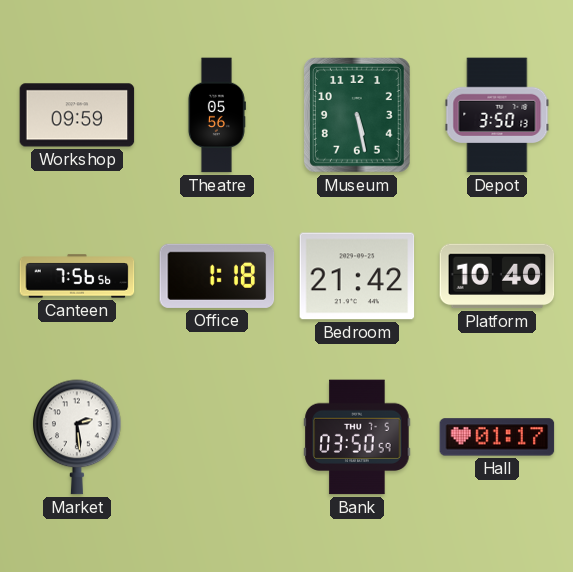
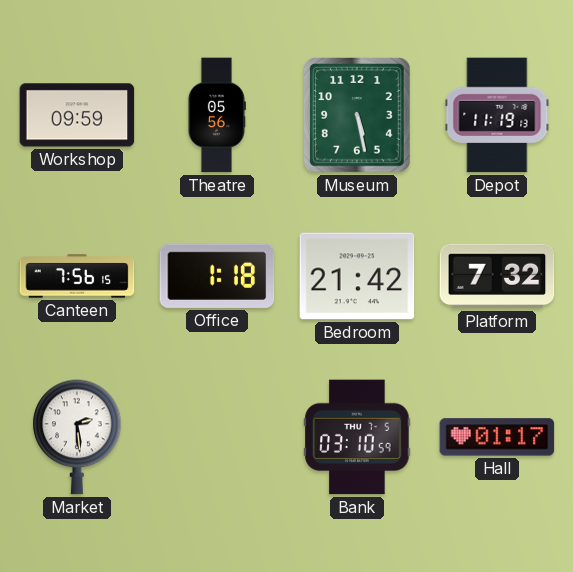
Depot: 3:50 -> 11:19
Canteen: 7:56:56 -> 7:56:15
Platform: 10:40 -> 7:32
Bank: 03:50 -> 03:10
